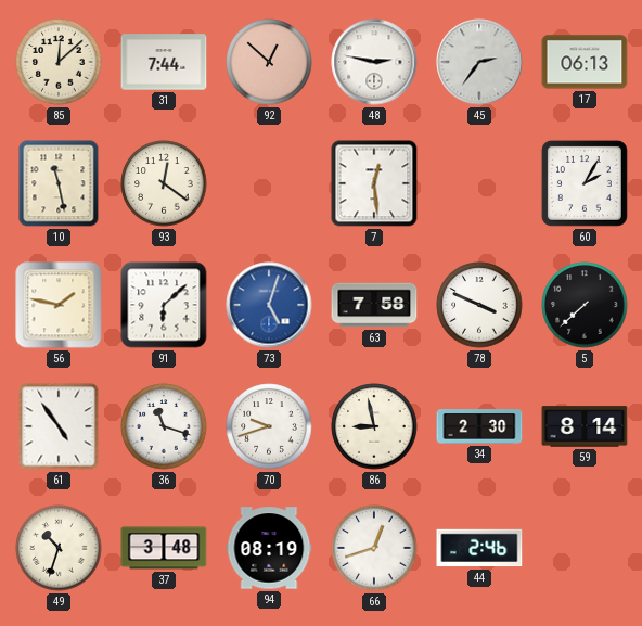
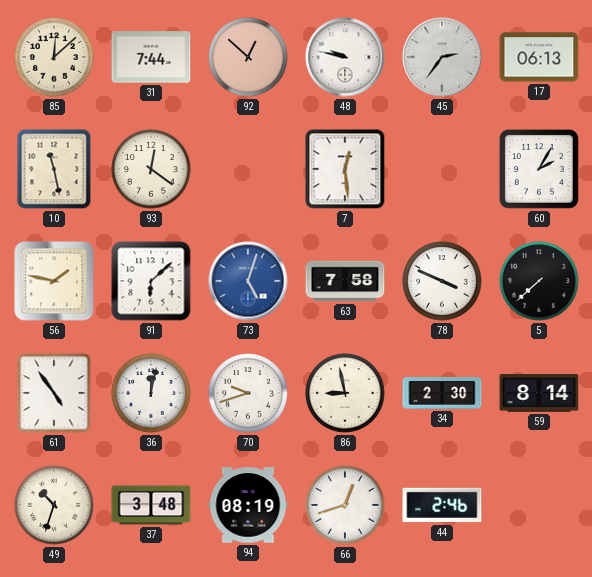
48: 2:47 -> 9:47
36: 11:18 -> 12:02
